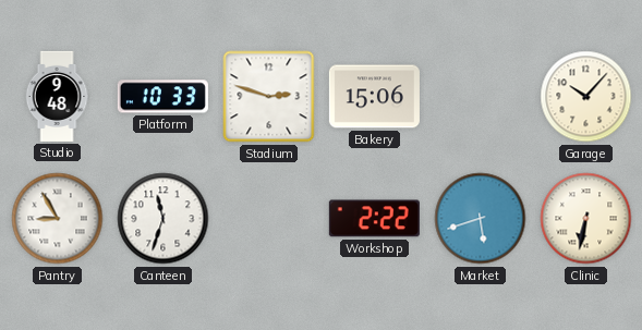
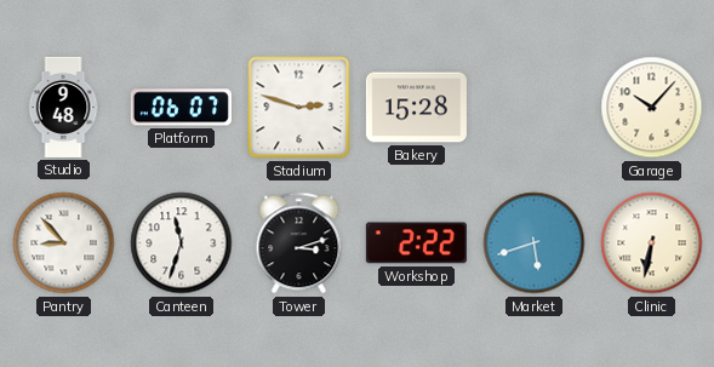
Platform: 10:33 -> 06:07
Bakery: 15:06 -> 15:28
Pantry: 8:55 -> 8:53
Tower: none -> 3:12
